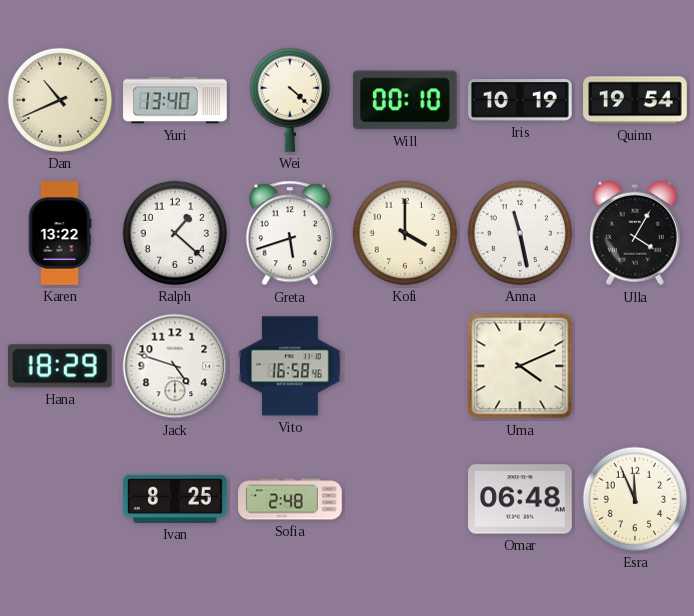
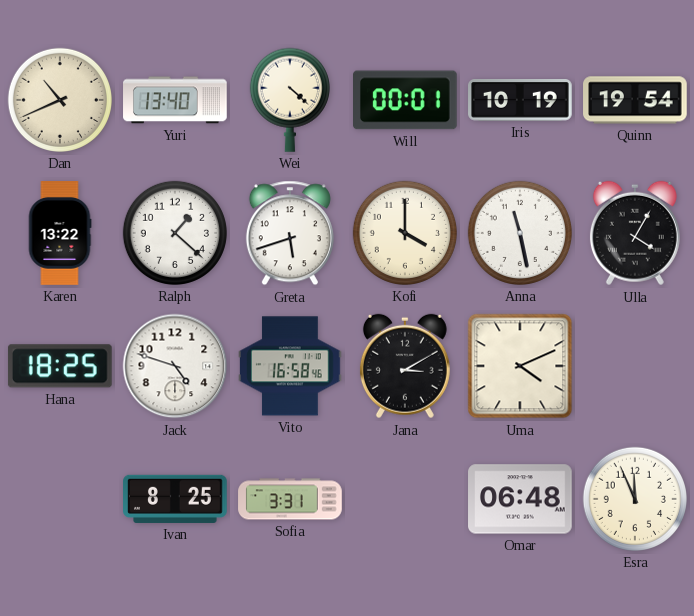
Will: 00:10 -> 00:01
Hana: 18:29 -> 18:25
Jana: none -> 3:10
Sofia: 2:48 -> 3:31
